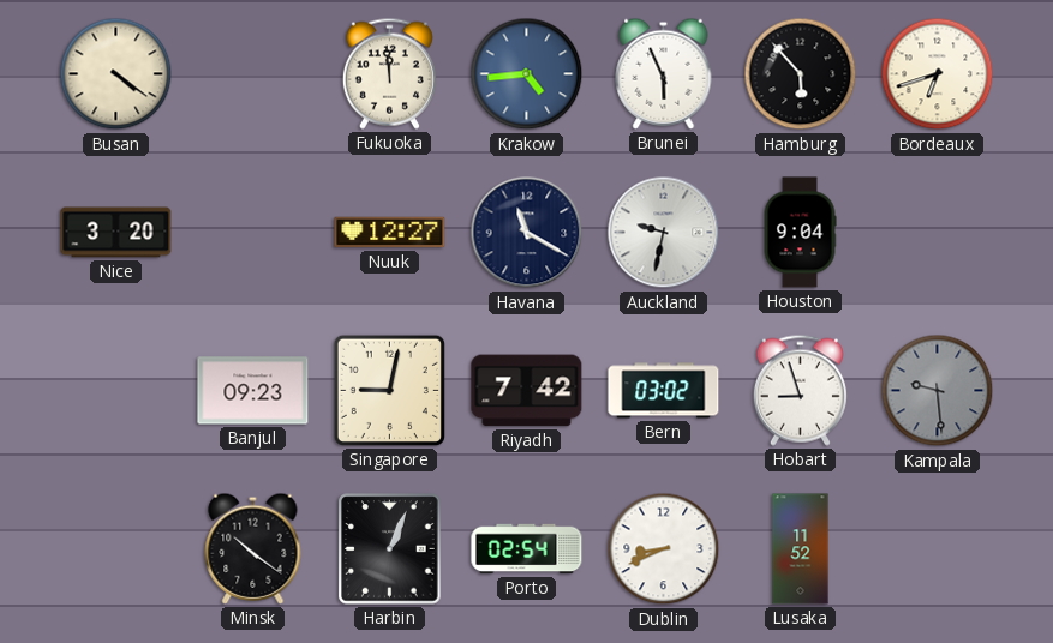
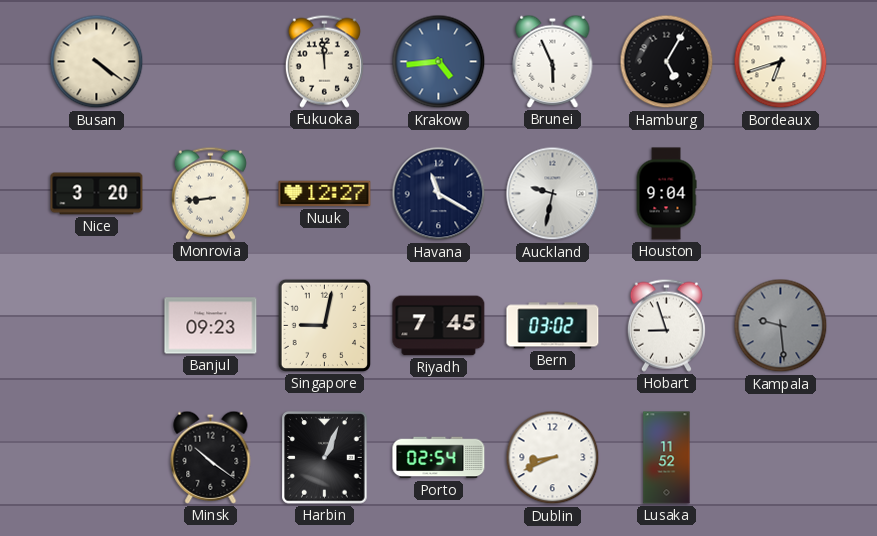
Hamburg: 5:53 -> 5:05
Monrovia: none -> 8:44
Riyadh: 7:42 -> 7:45
